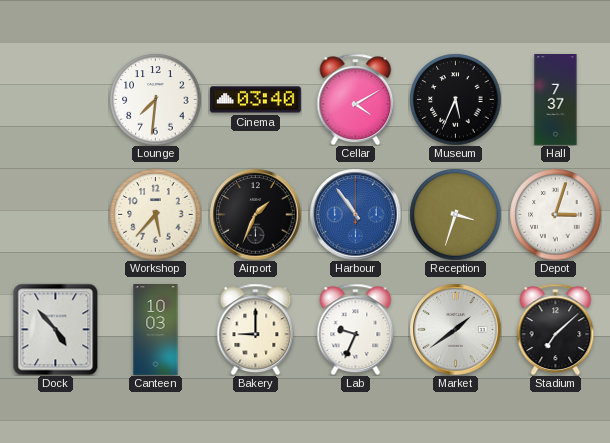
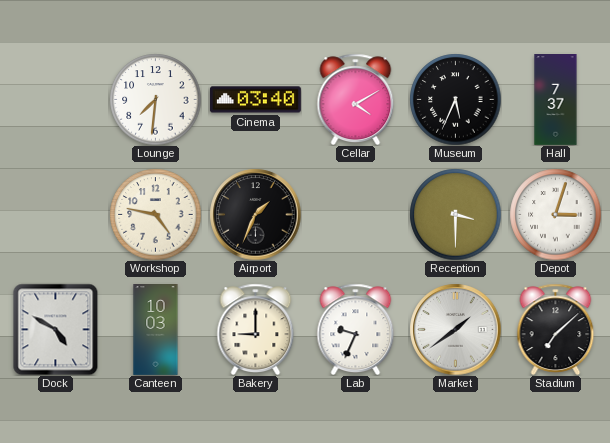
Workshop: 5:37 -> 4:47
Harbour: 10:54 -> none
Reception: 3:33 -> 3:30
Dock: 4:53 -> 4:50
